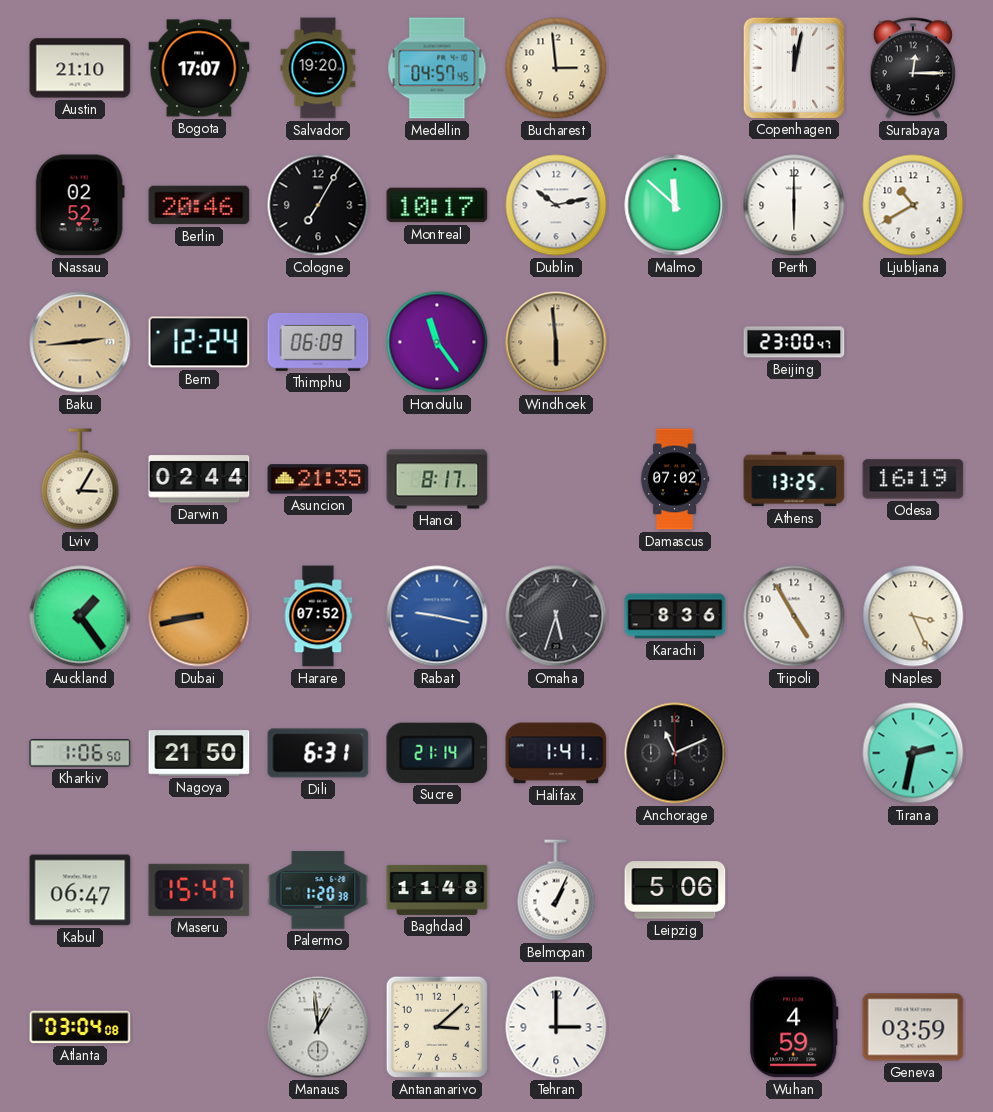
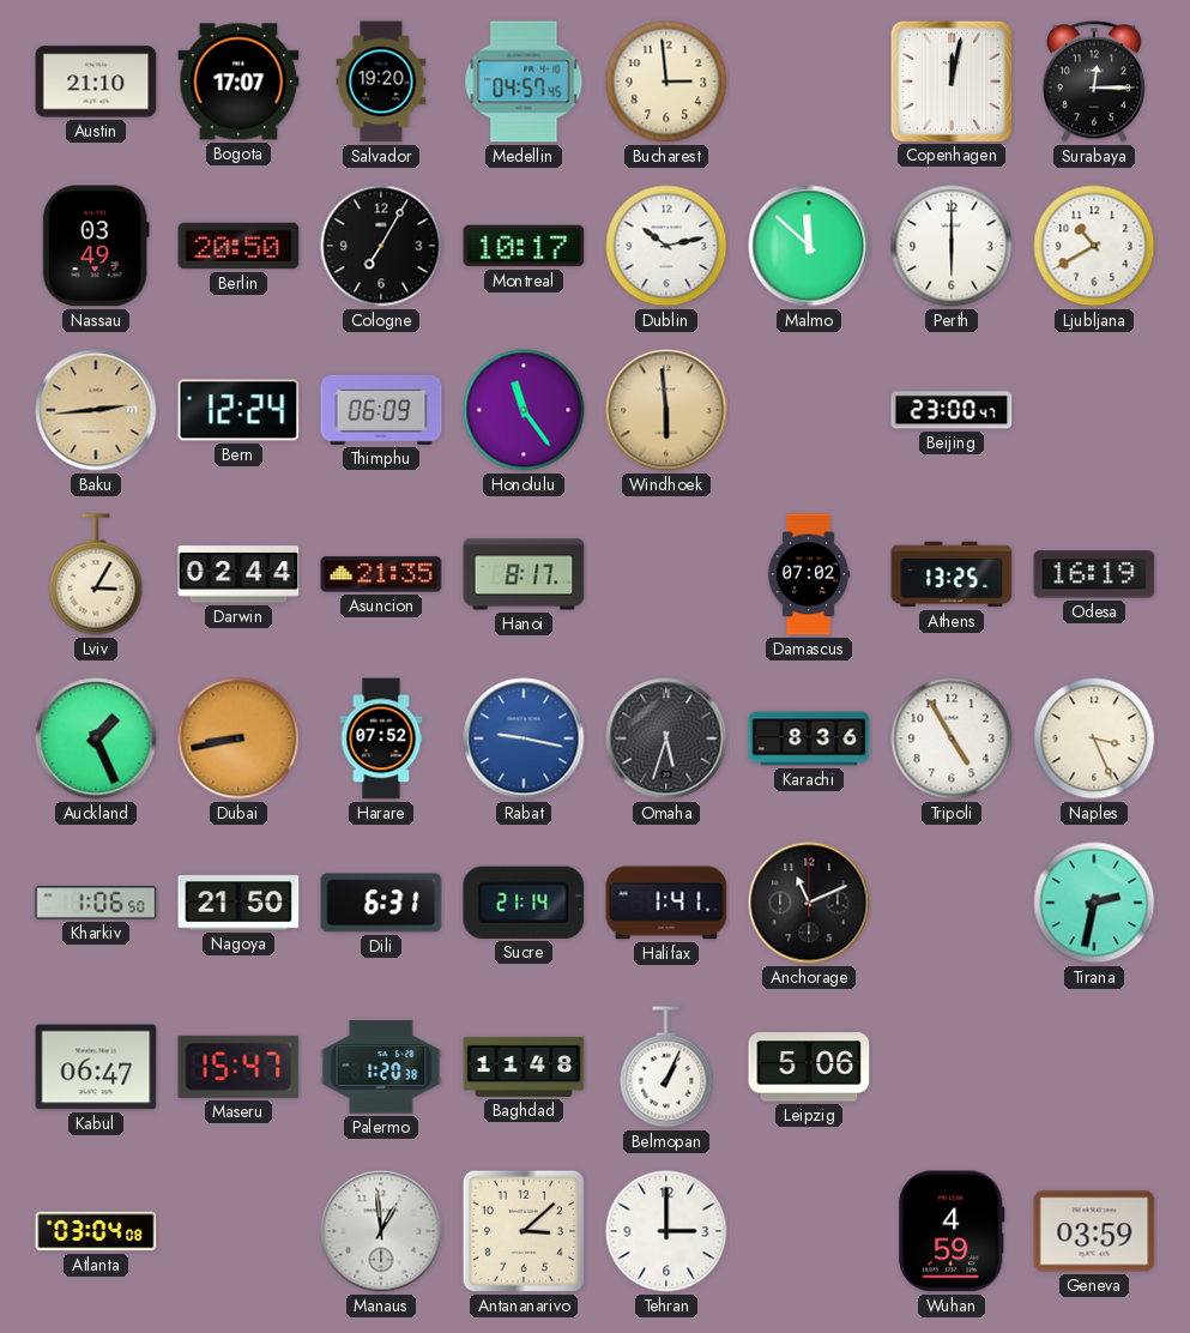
Nassau: 02:52 -> 03:49
Berlin: 20:46 -> 20:50
Auckland: 1:24 -> 1:26
